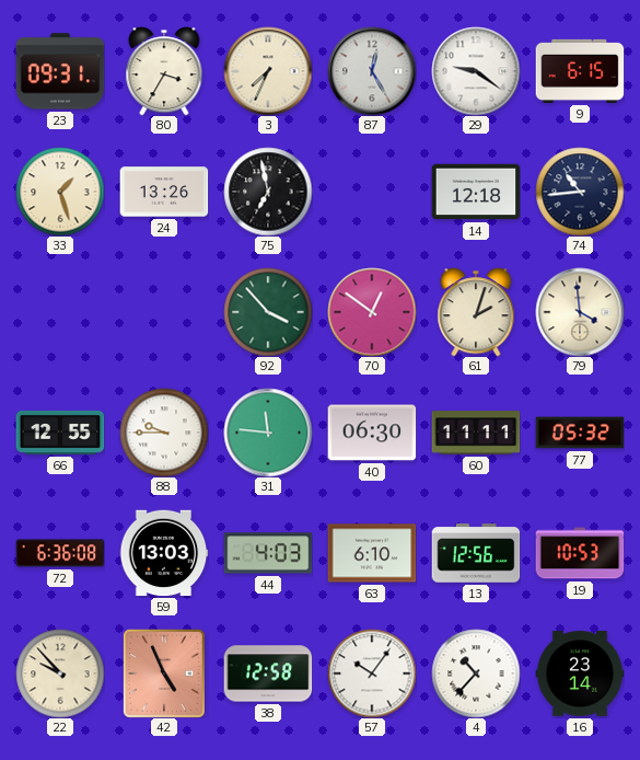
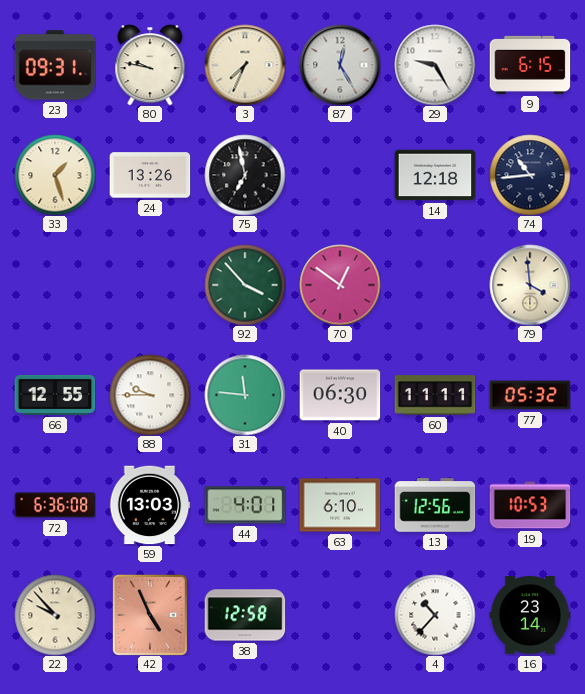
80: 3:35 -> 9:47
29: 9:21 -> 9:25
61: 2:03 -> none
44: 4:03 -> 4:01
57: 10:06 -> none
